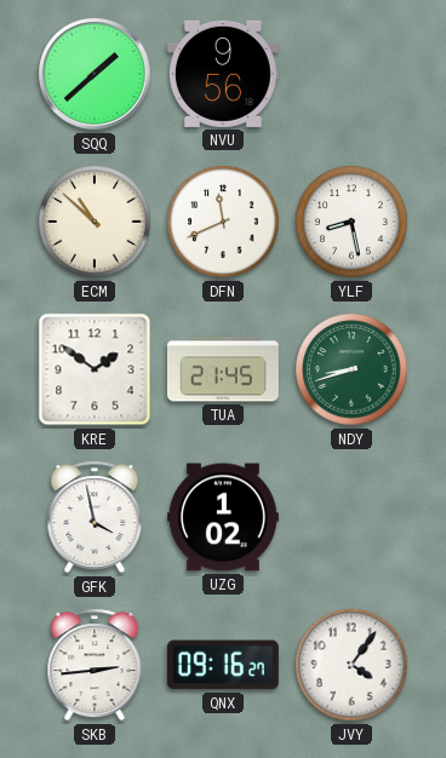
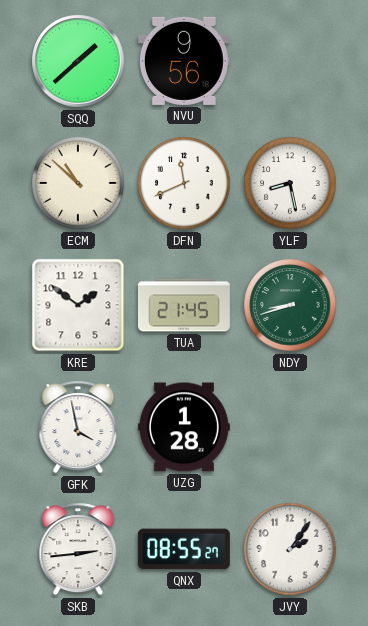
UZG: 1:02 -> 1:28
QNX: 09:16 -> 08:55
JVY: 4:06 -> 2:06
